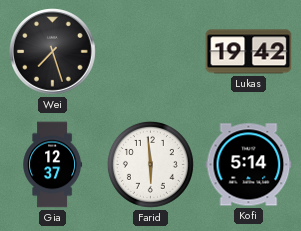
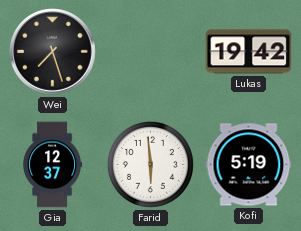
Kofi: 5:14 -> 5:19
